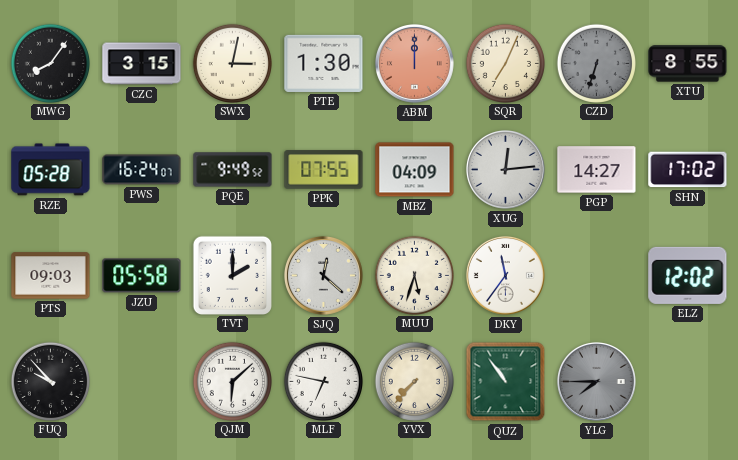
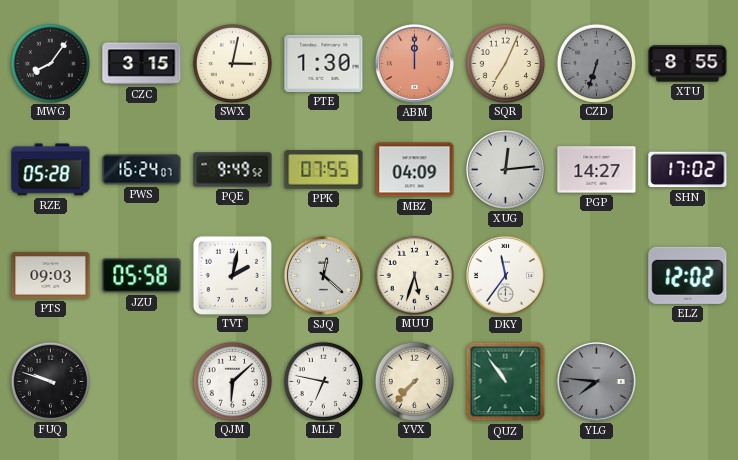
TVT: 2:00 -> 2:02
FUQ: 9:53 -> 9:48
YLG: 7:45 -> 7:46
